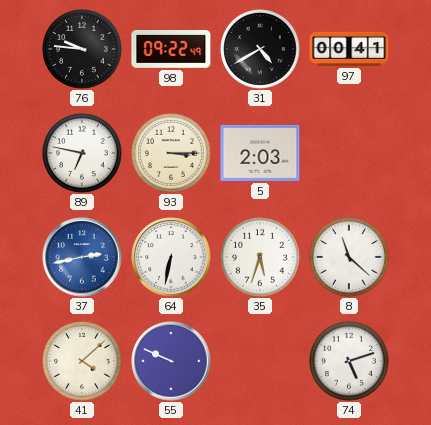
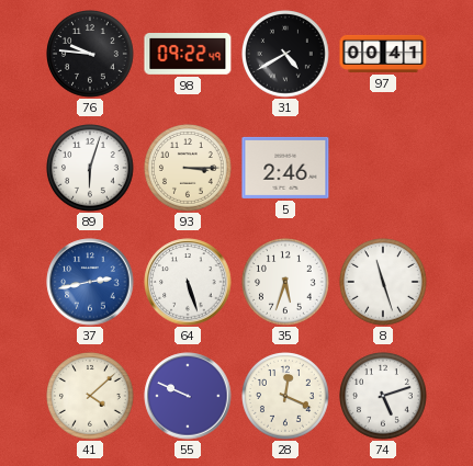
89: 6:47 -> 6:03
5: 2:03 -> 2:46
64: 6:32 -> 5:27
8: 11:22 -> 11:27
28: none -> 12:19
